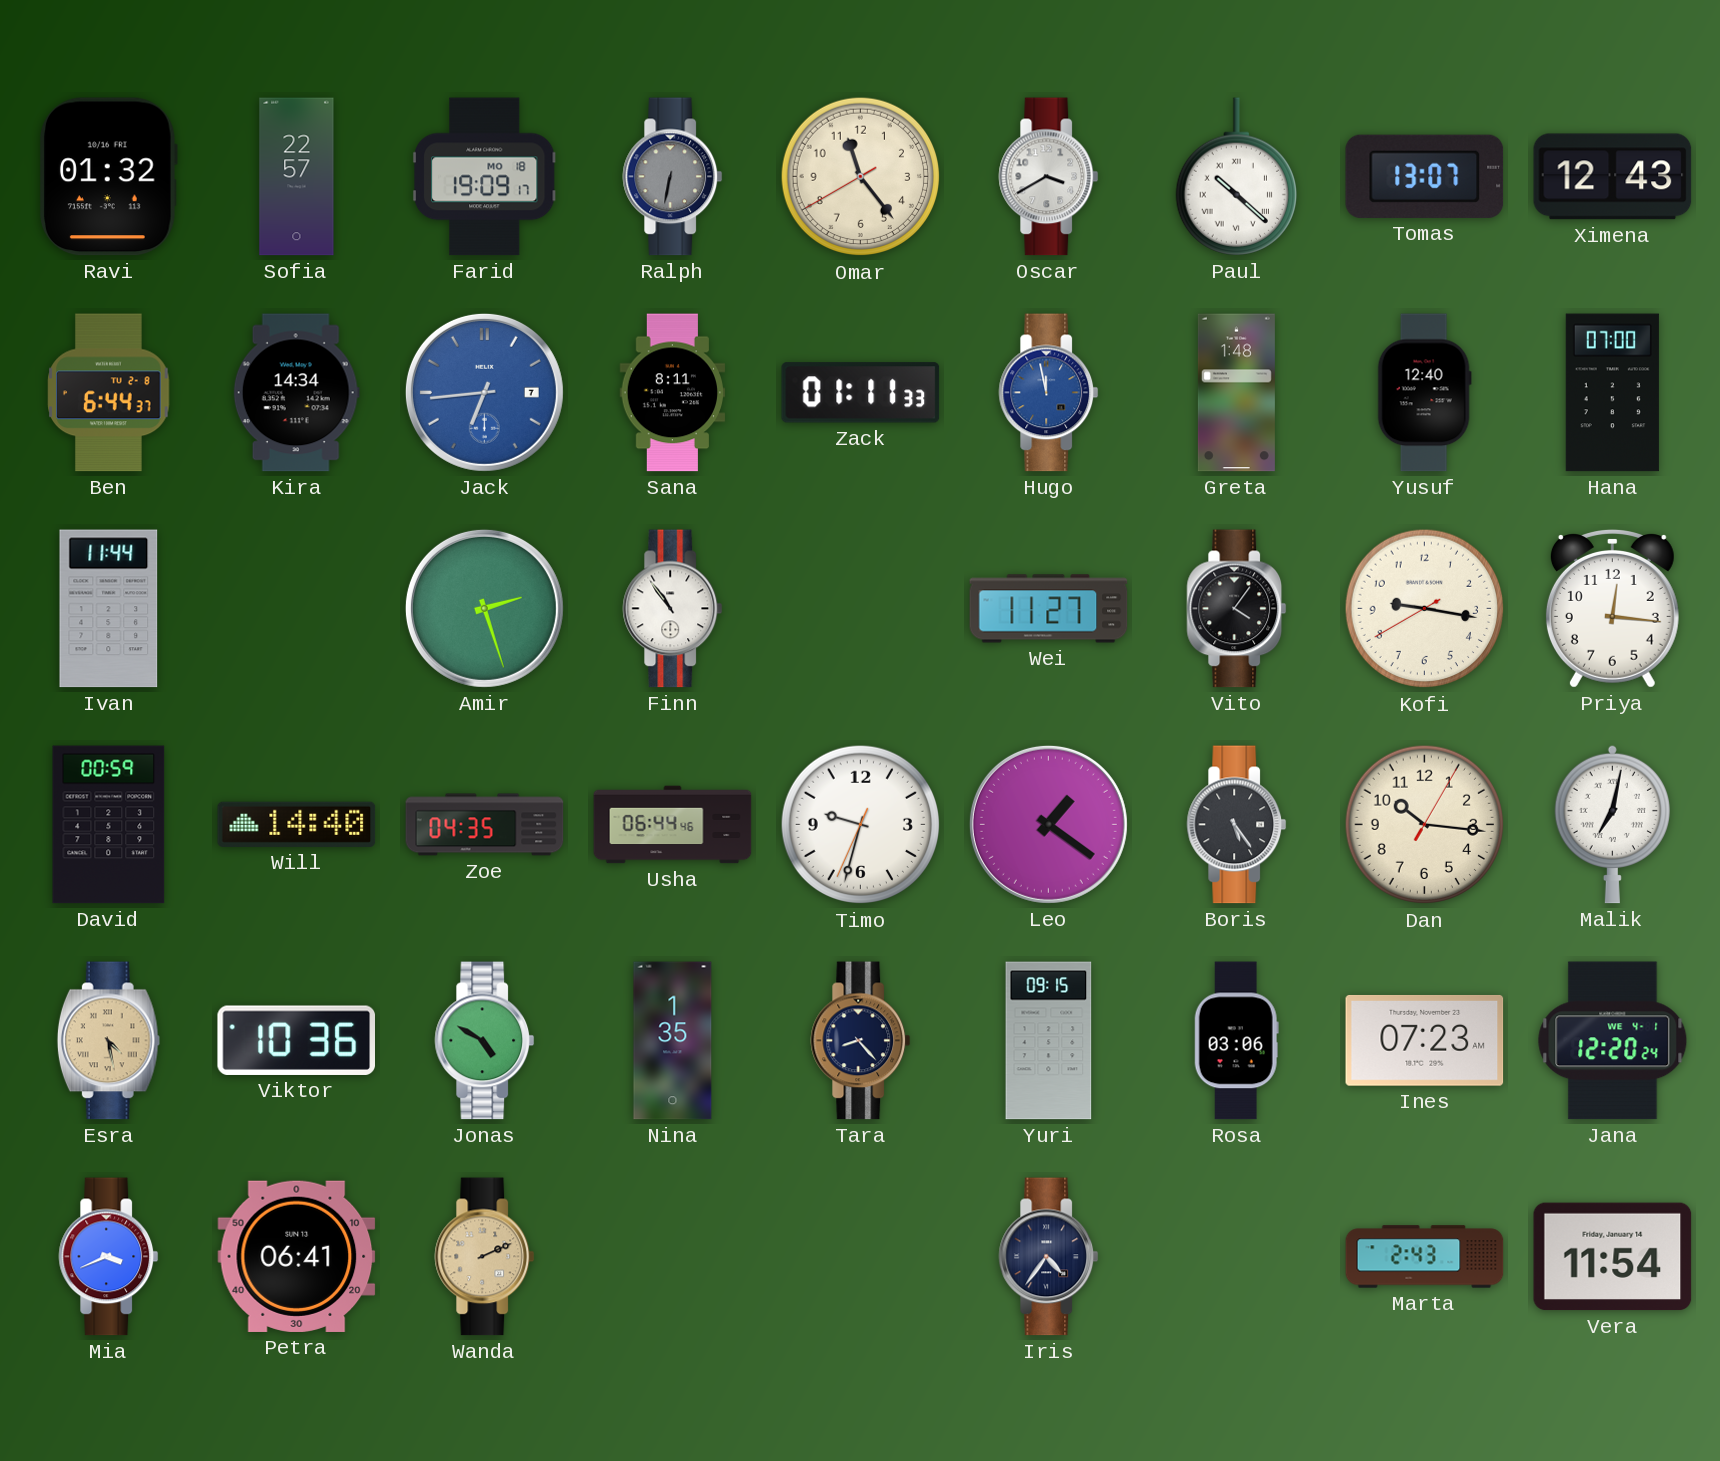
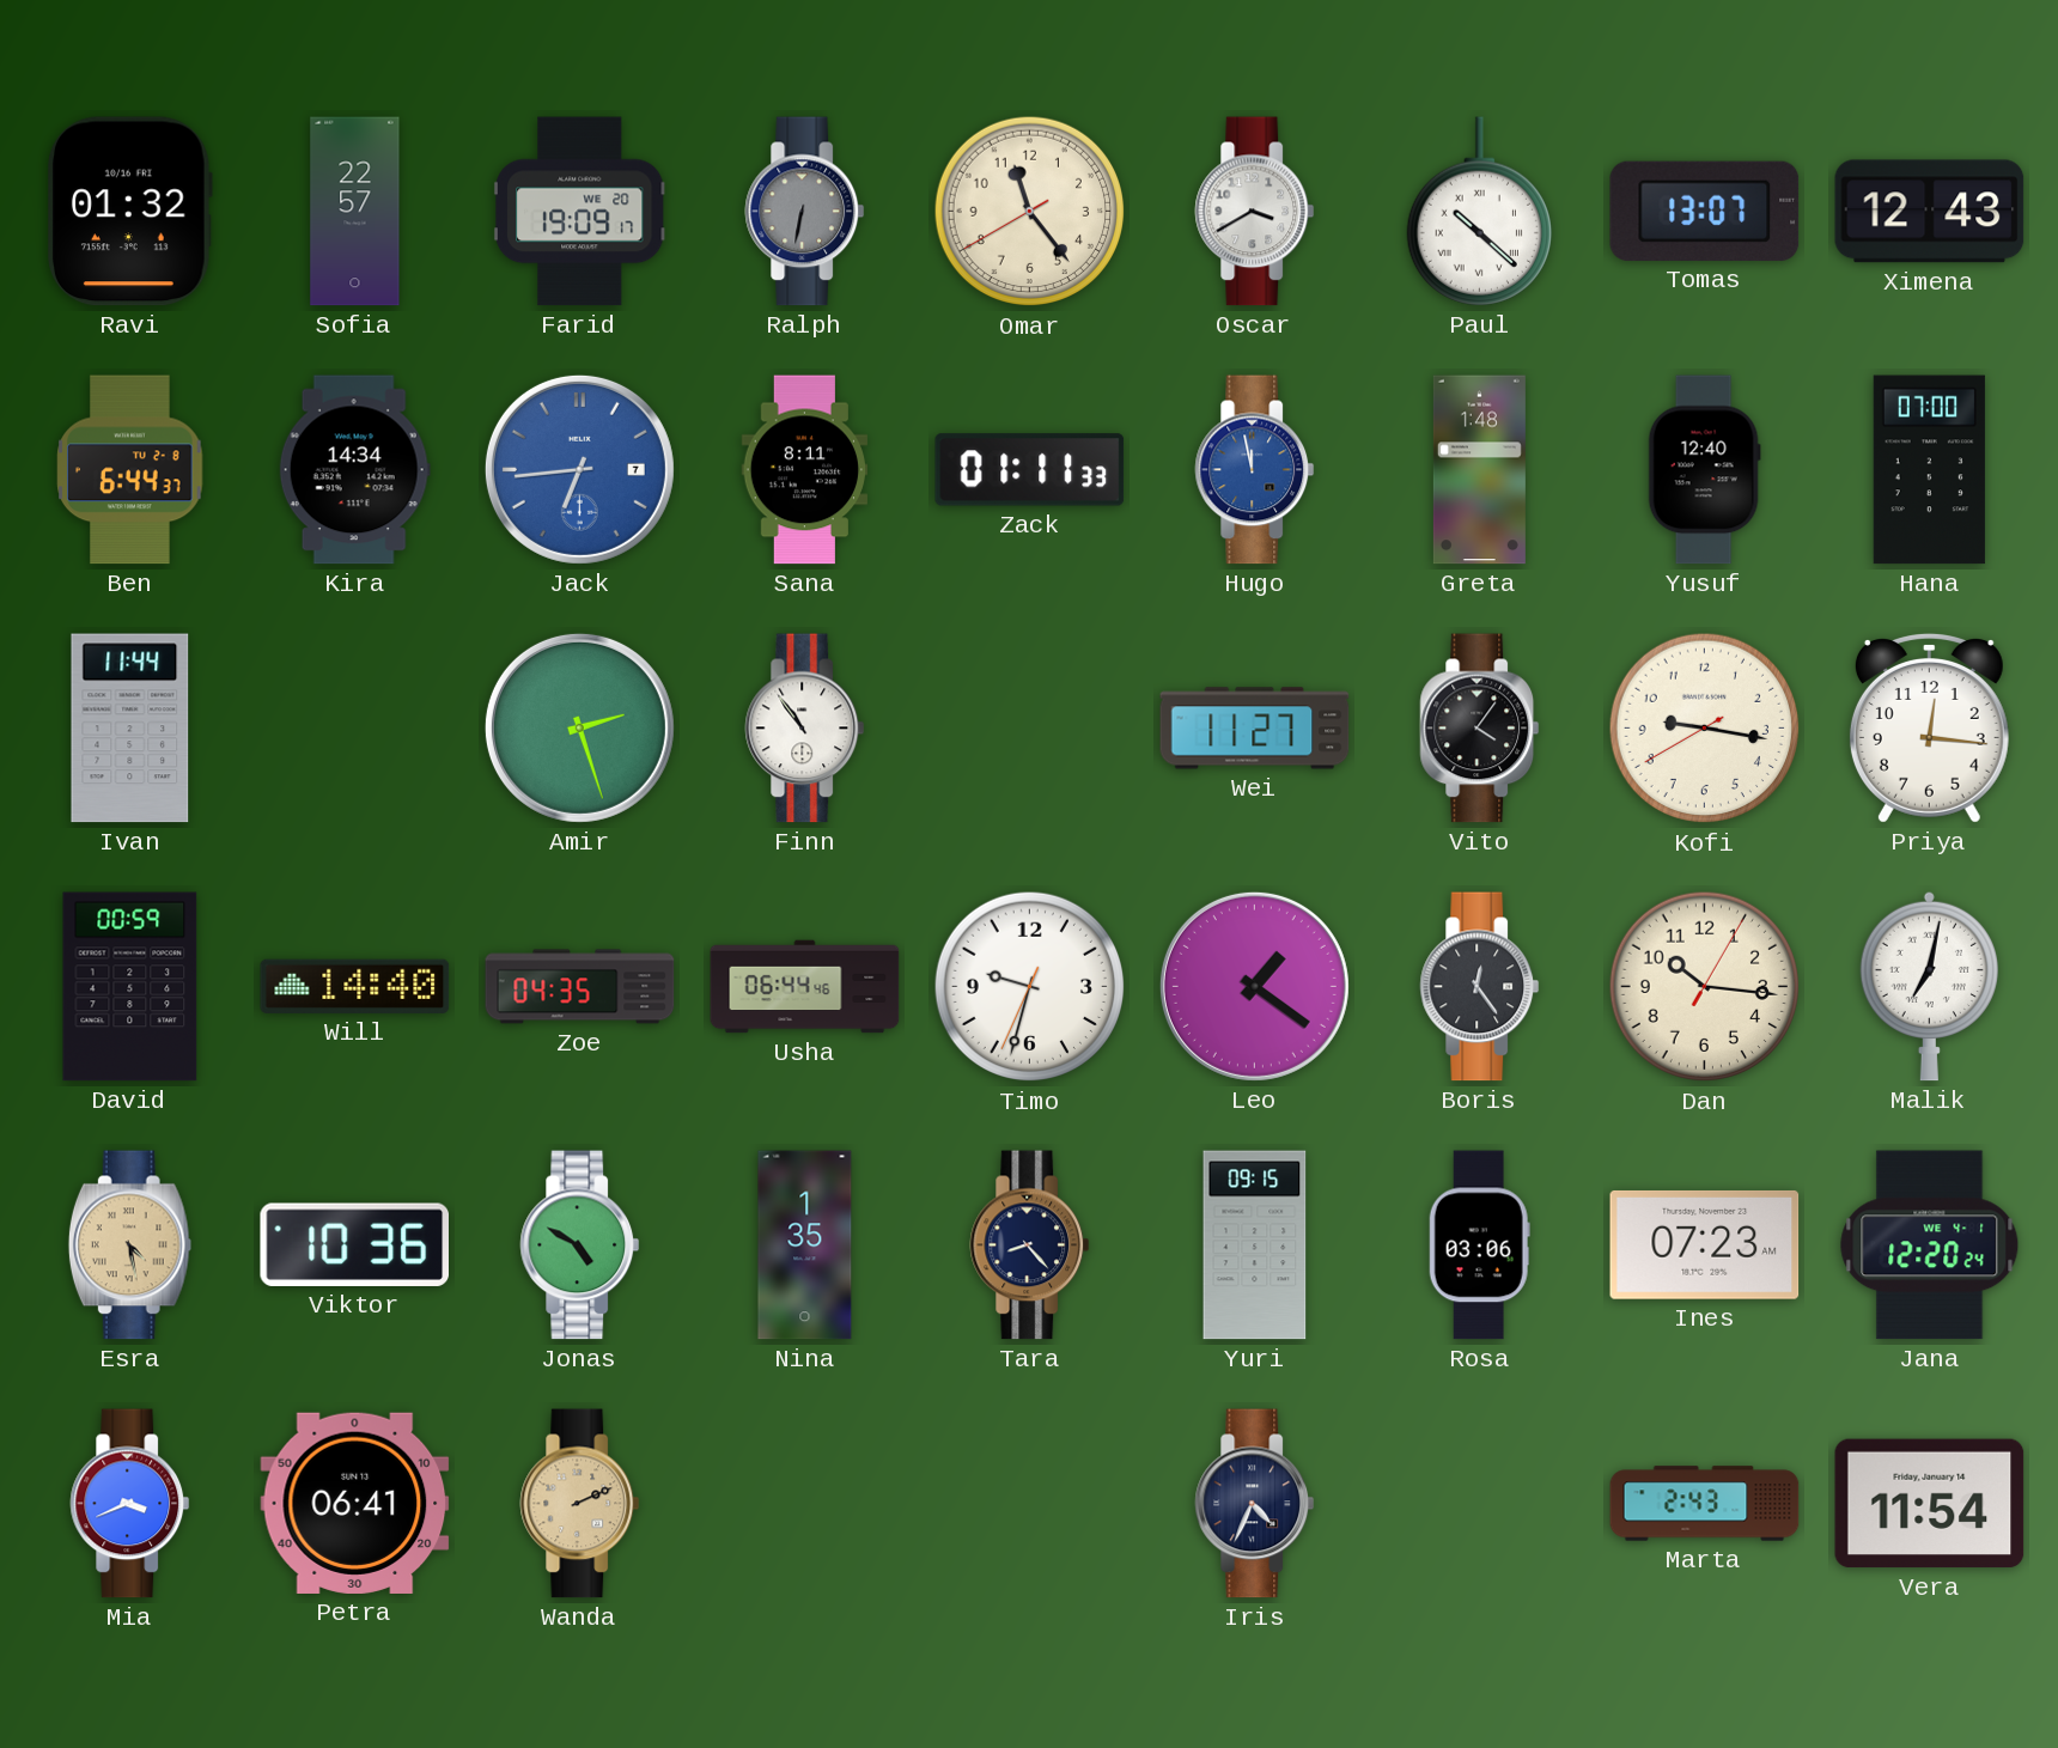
Farid date: MO 18 -> WE 20
Boris: 5:24 -> 12:24
Iris: 4:36 -> 4:34
